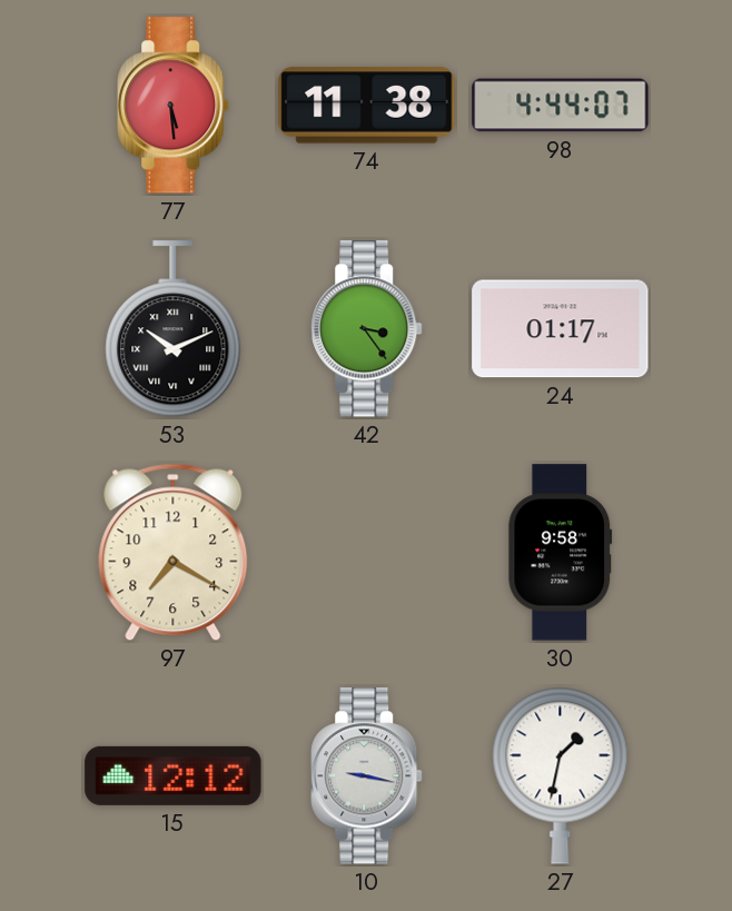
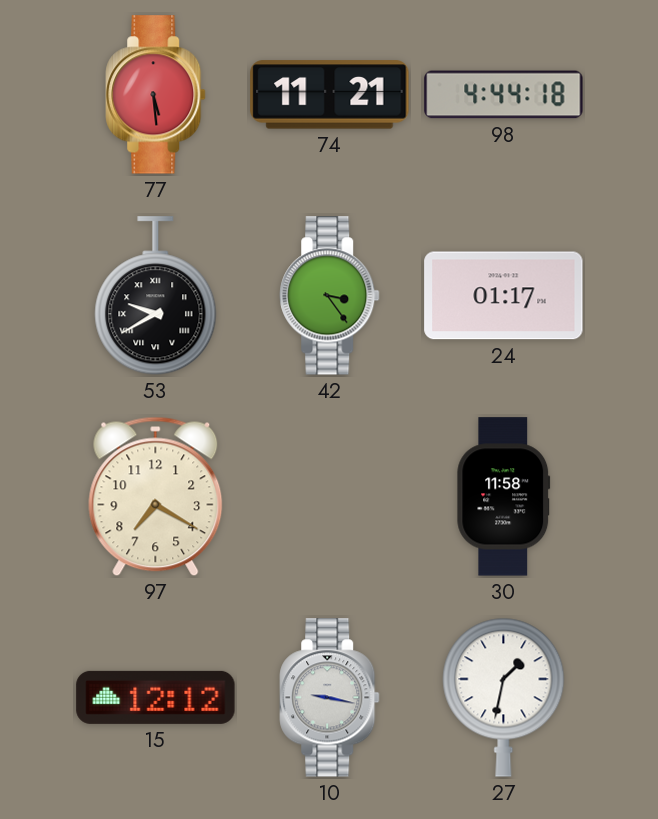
74: 11:38 -> 11:21
98: 4:44:07 -> 4:44:18
53: 10:11 -> 9:40
30: 9:58 -> 11:58
